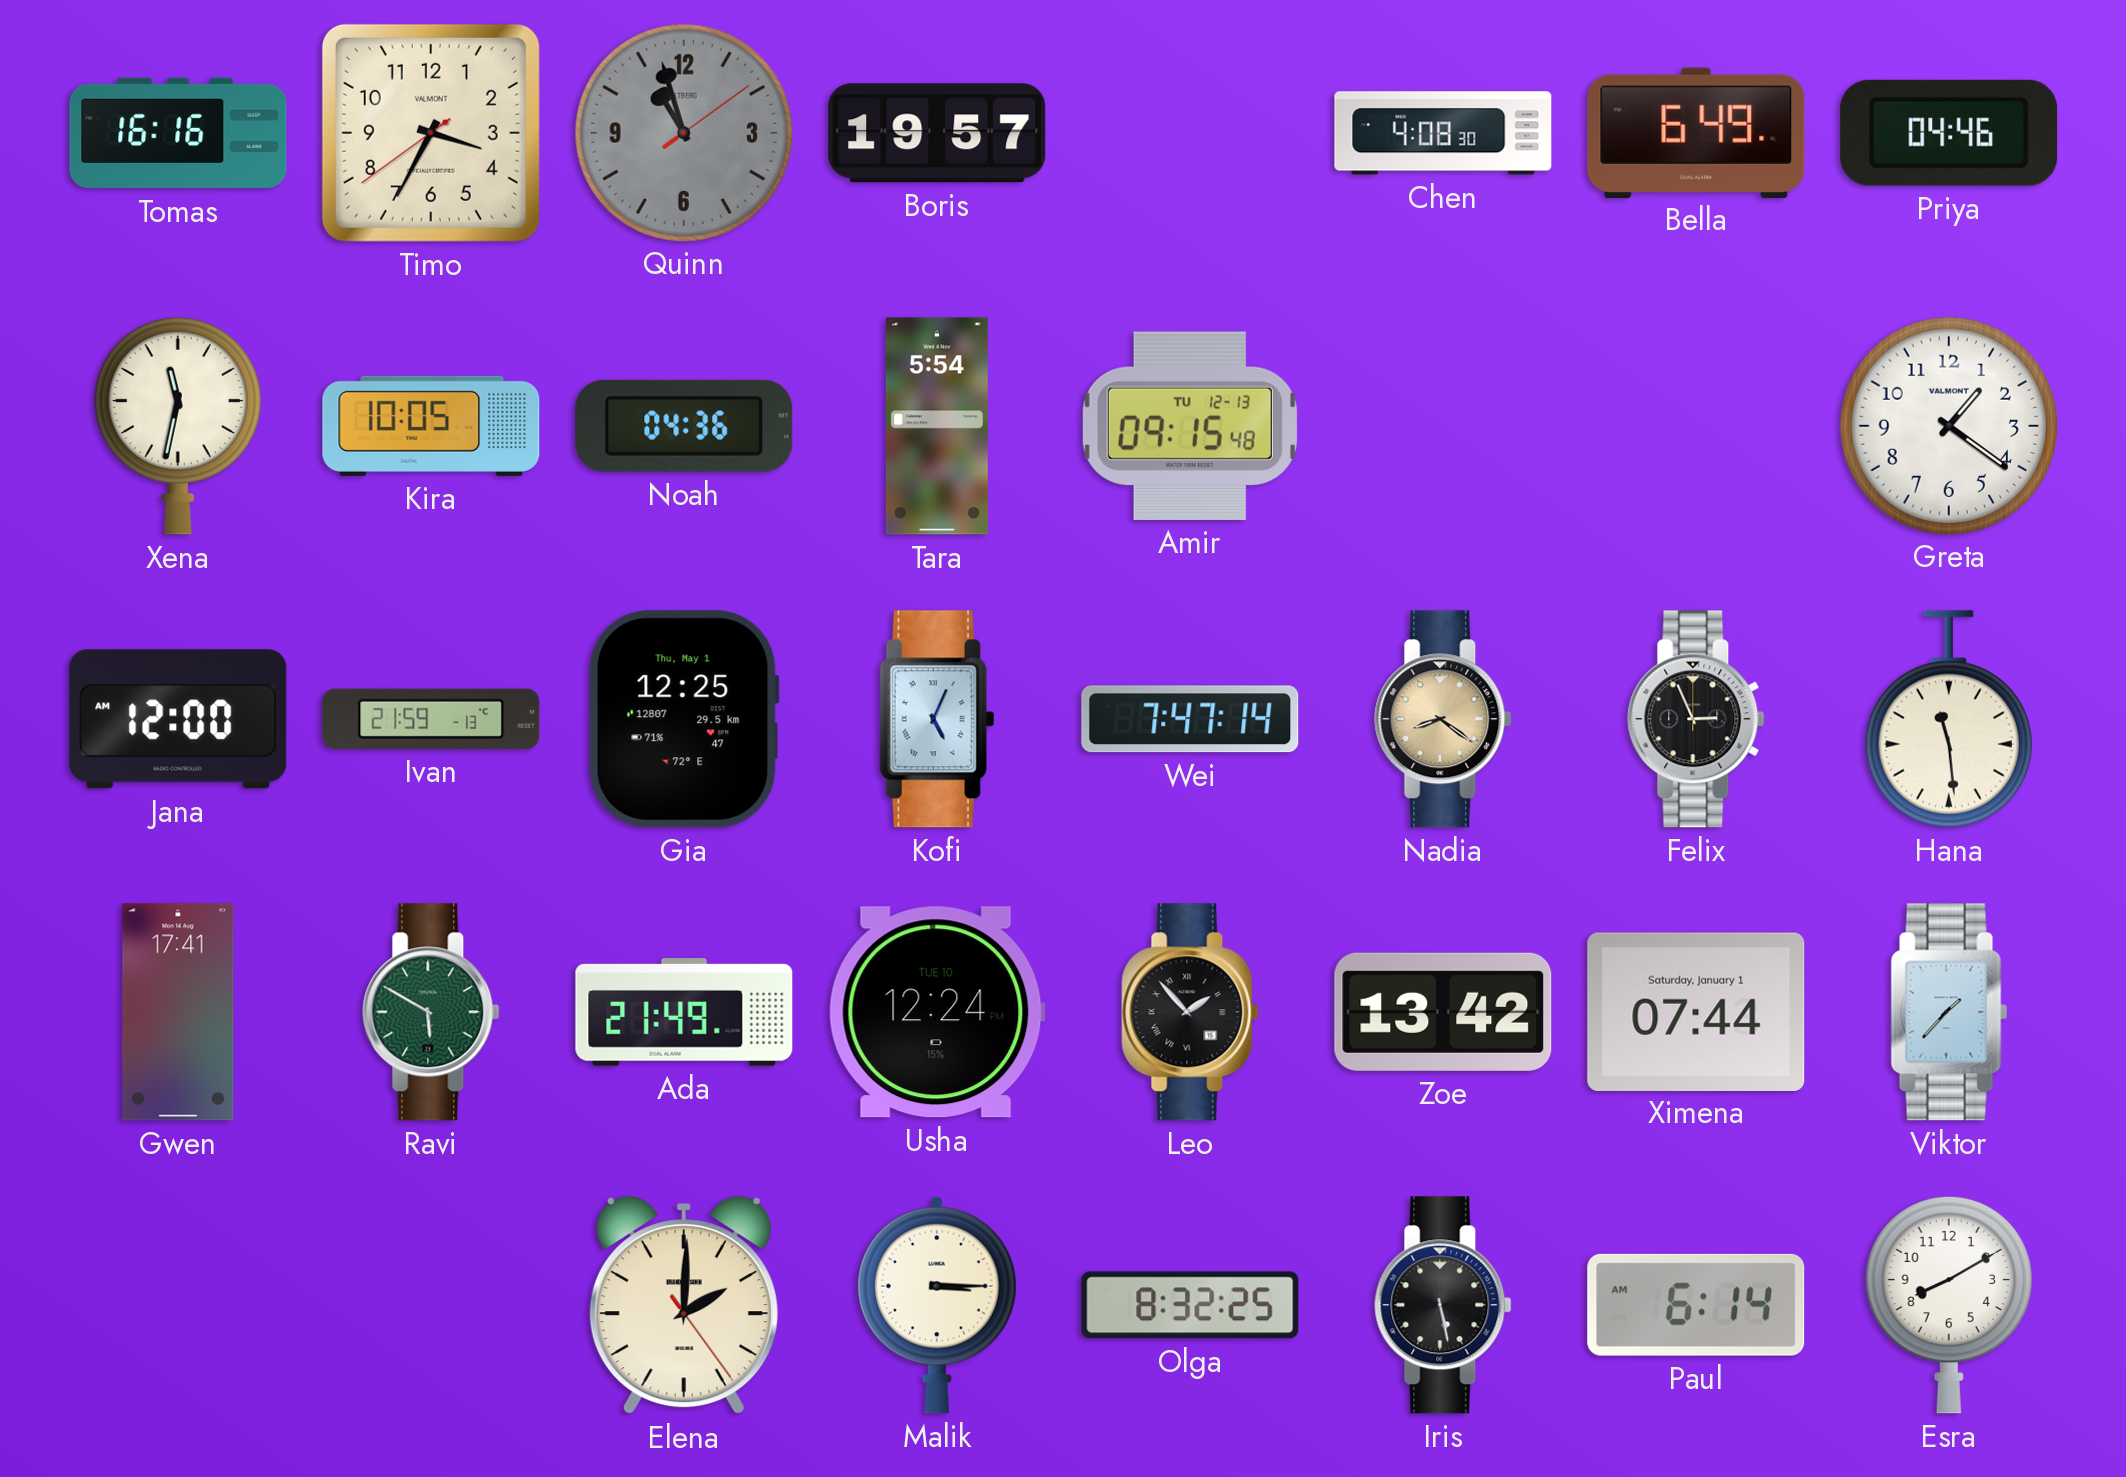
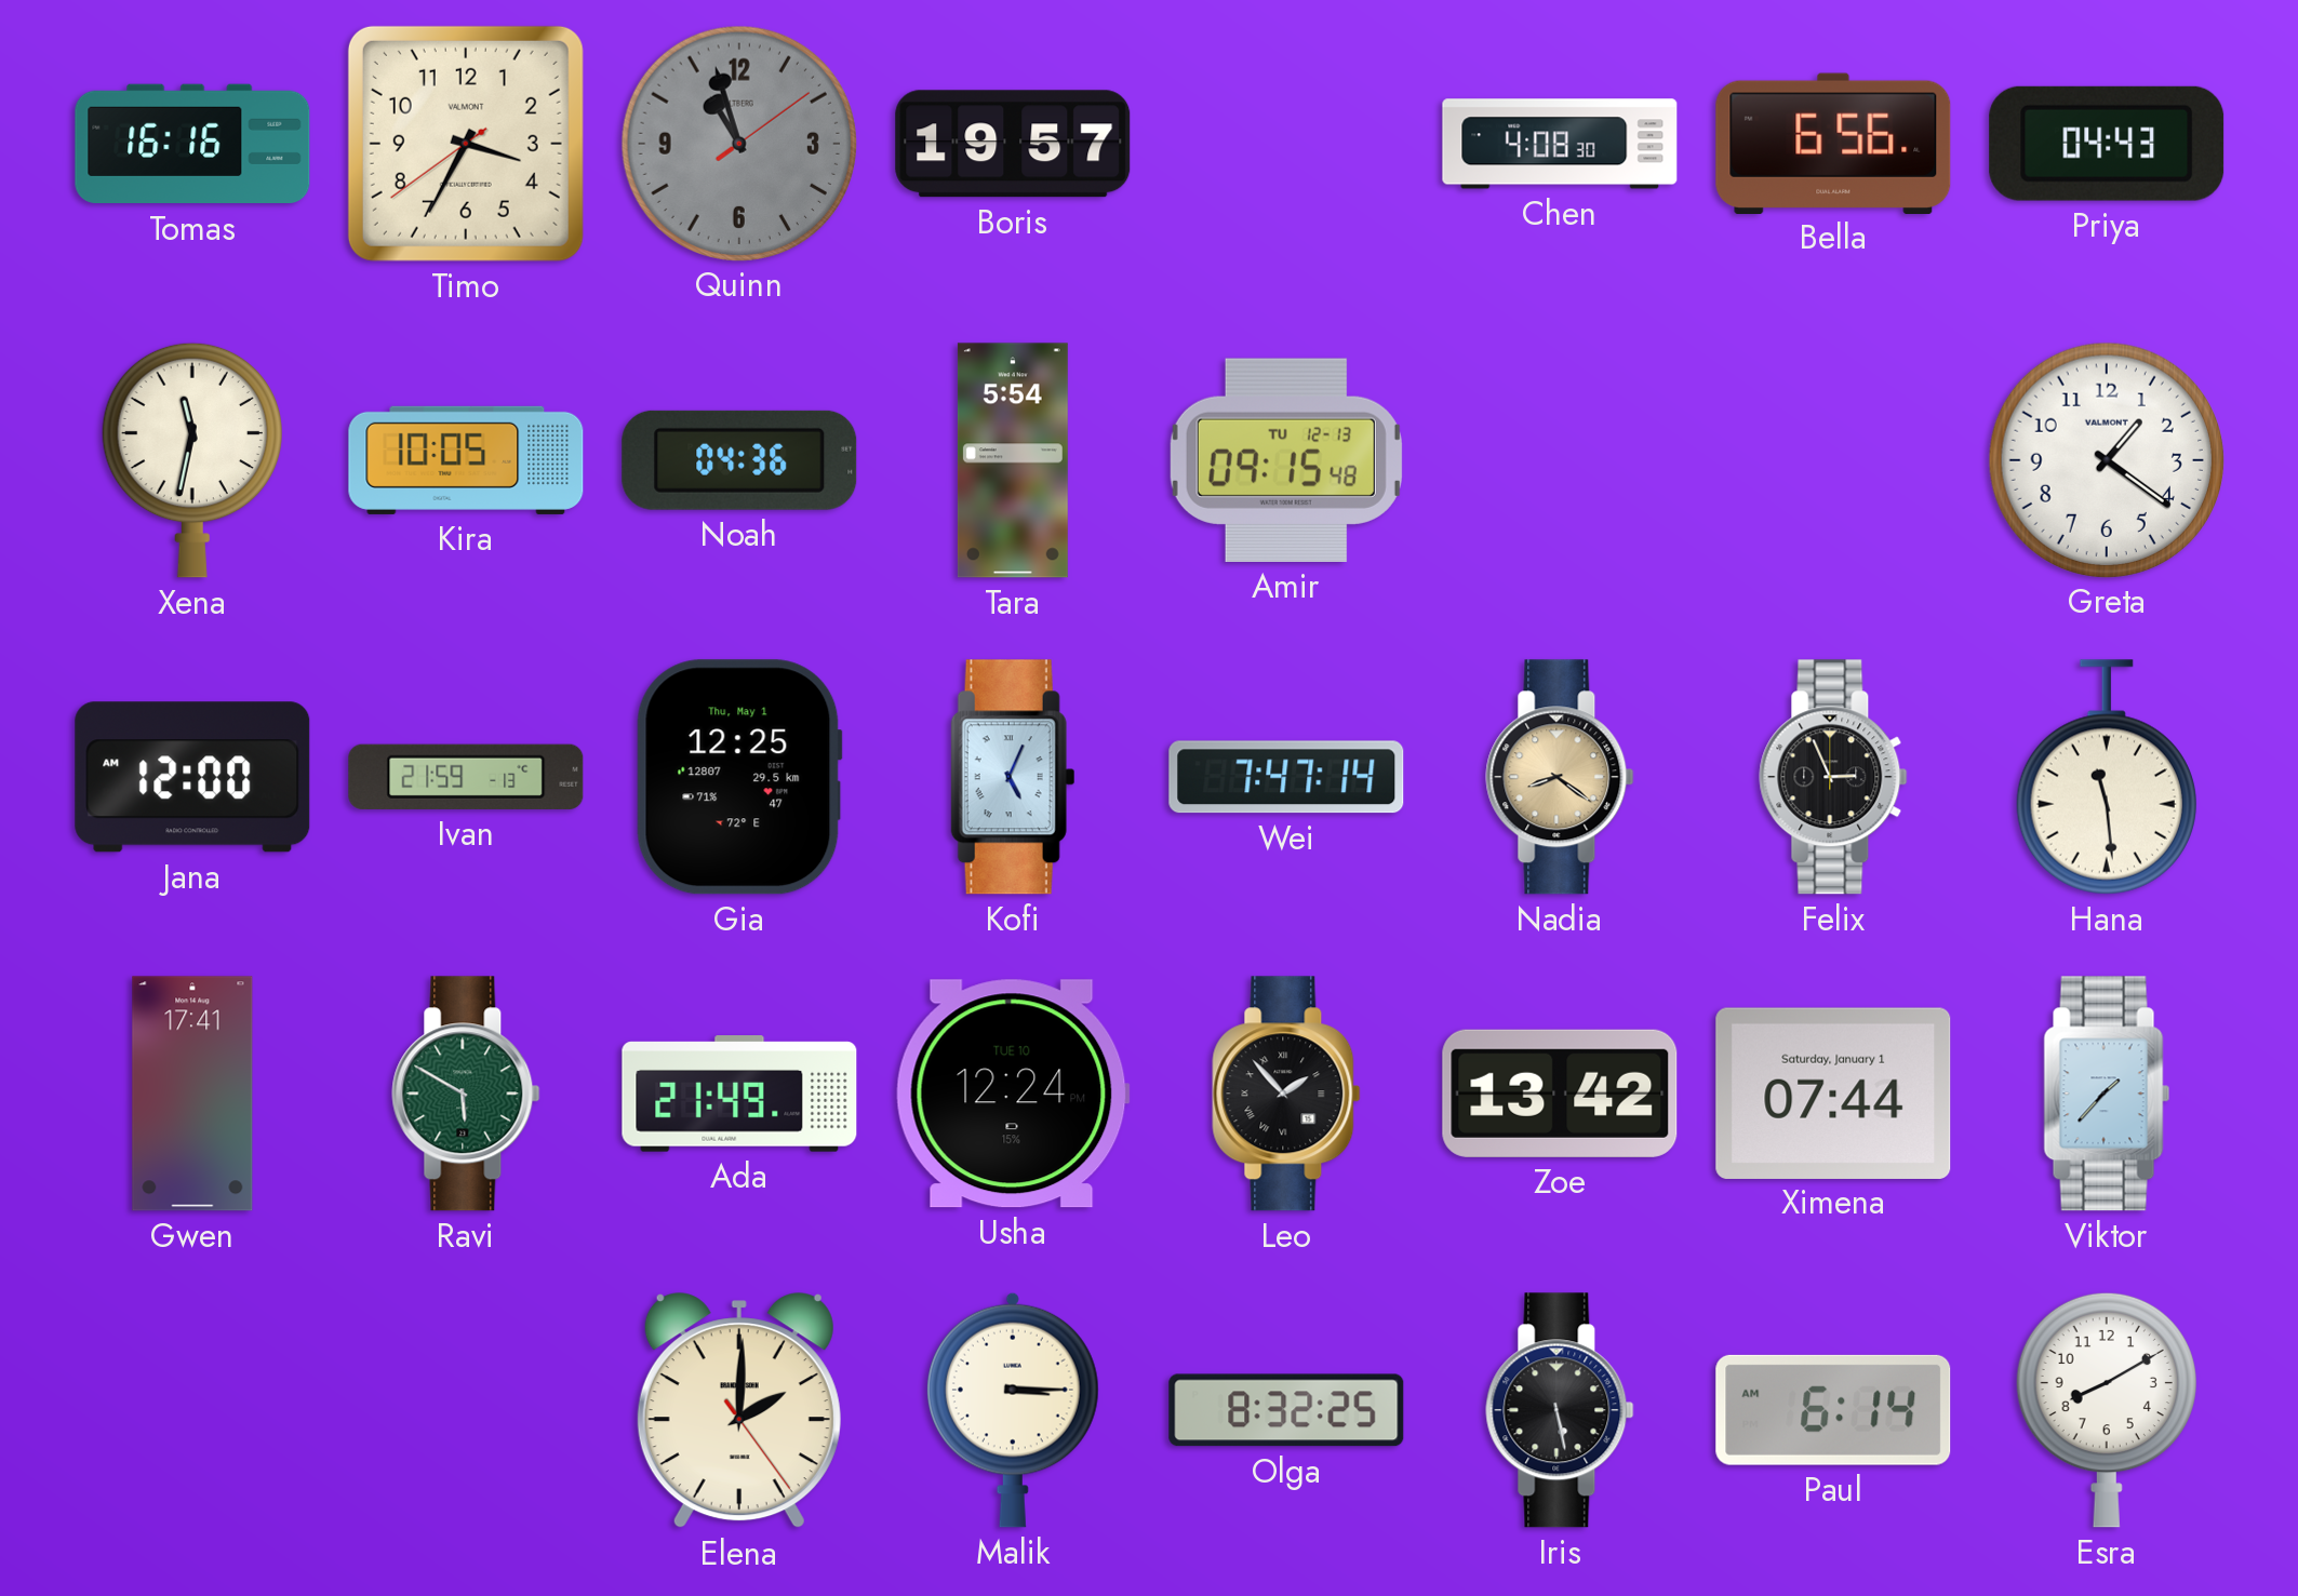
Bella: 6:49 -> 6:56
Priya: 04:46 -> 04:43
